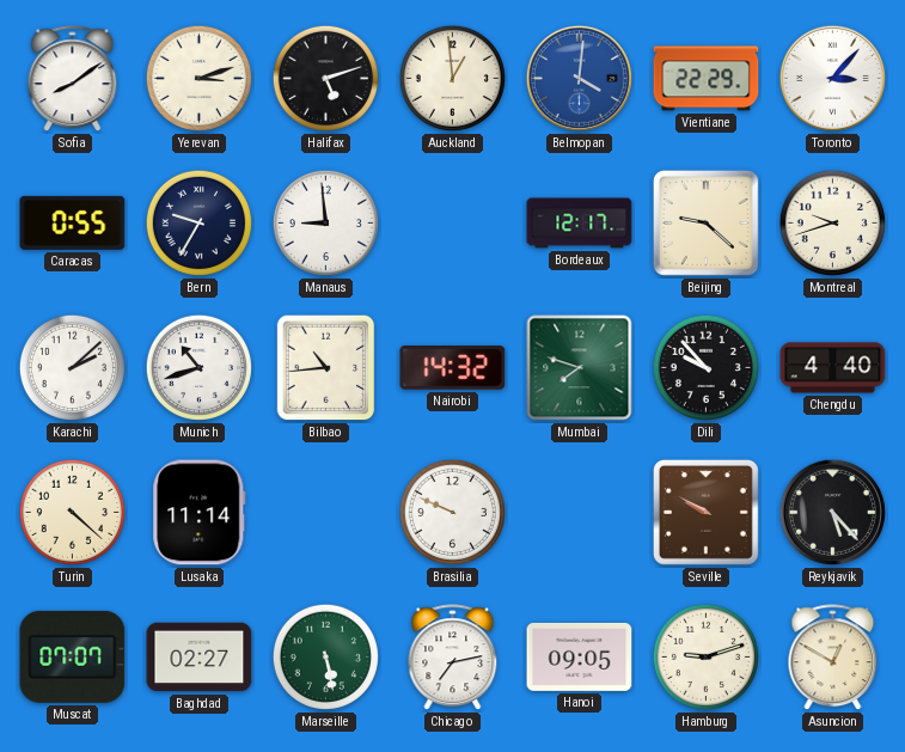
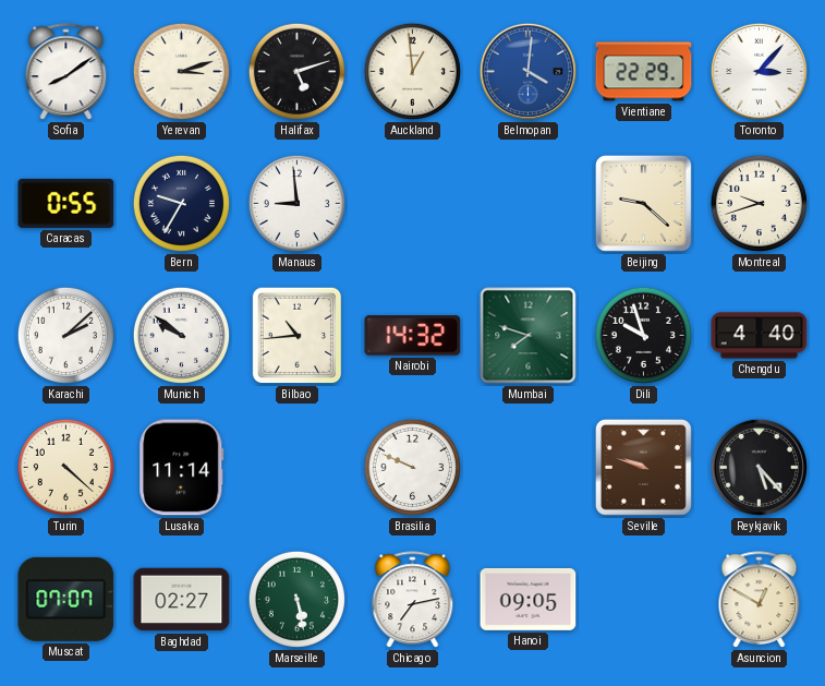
Bordeaux: 12:17 -> none
Munich: 10:42 -> 9:51
Dili: 9:53 -> 9:57
Seville: 9:50 -> 9:48
Hamburg: 9:12 -> none
